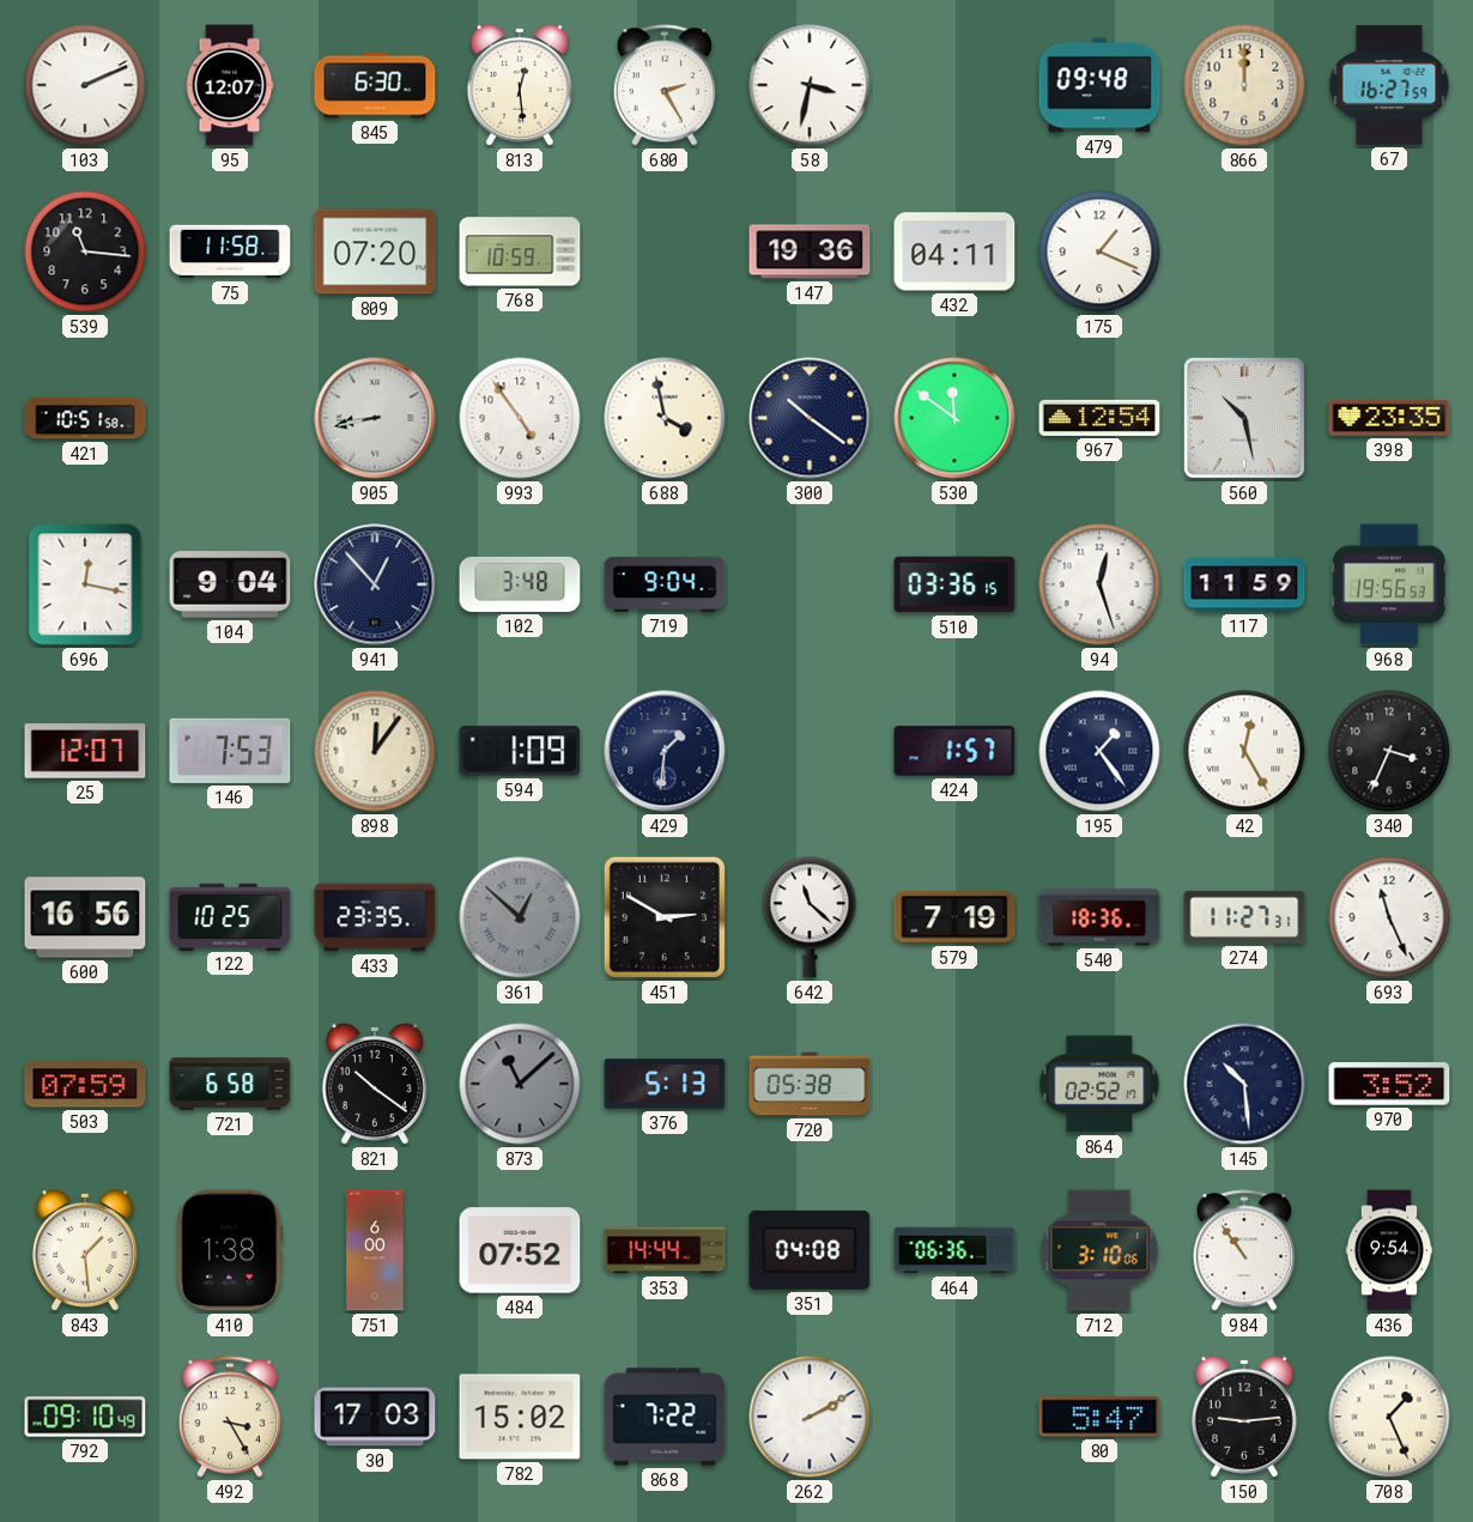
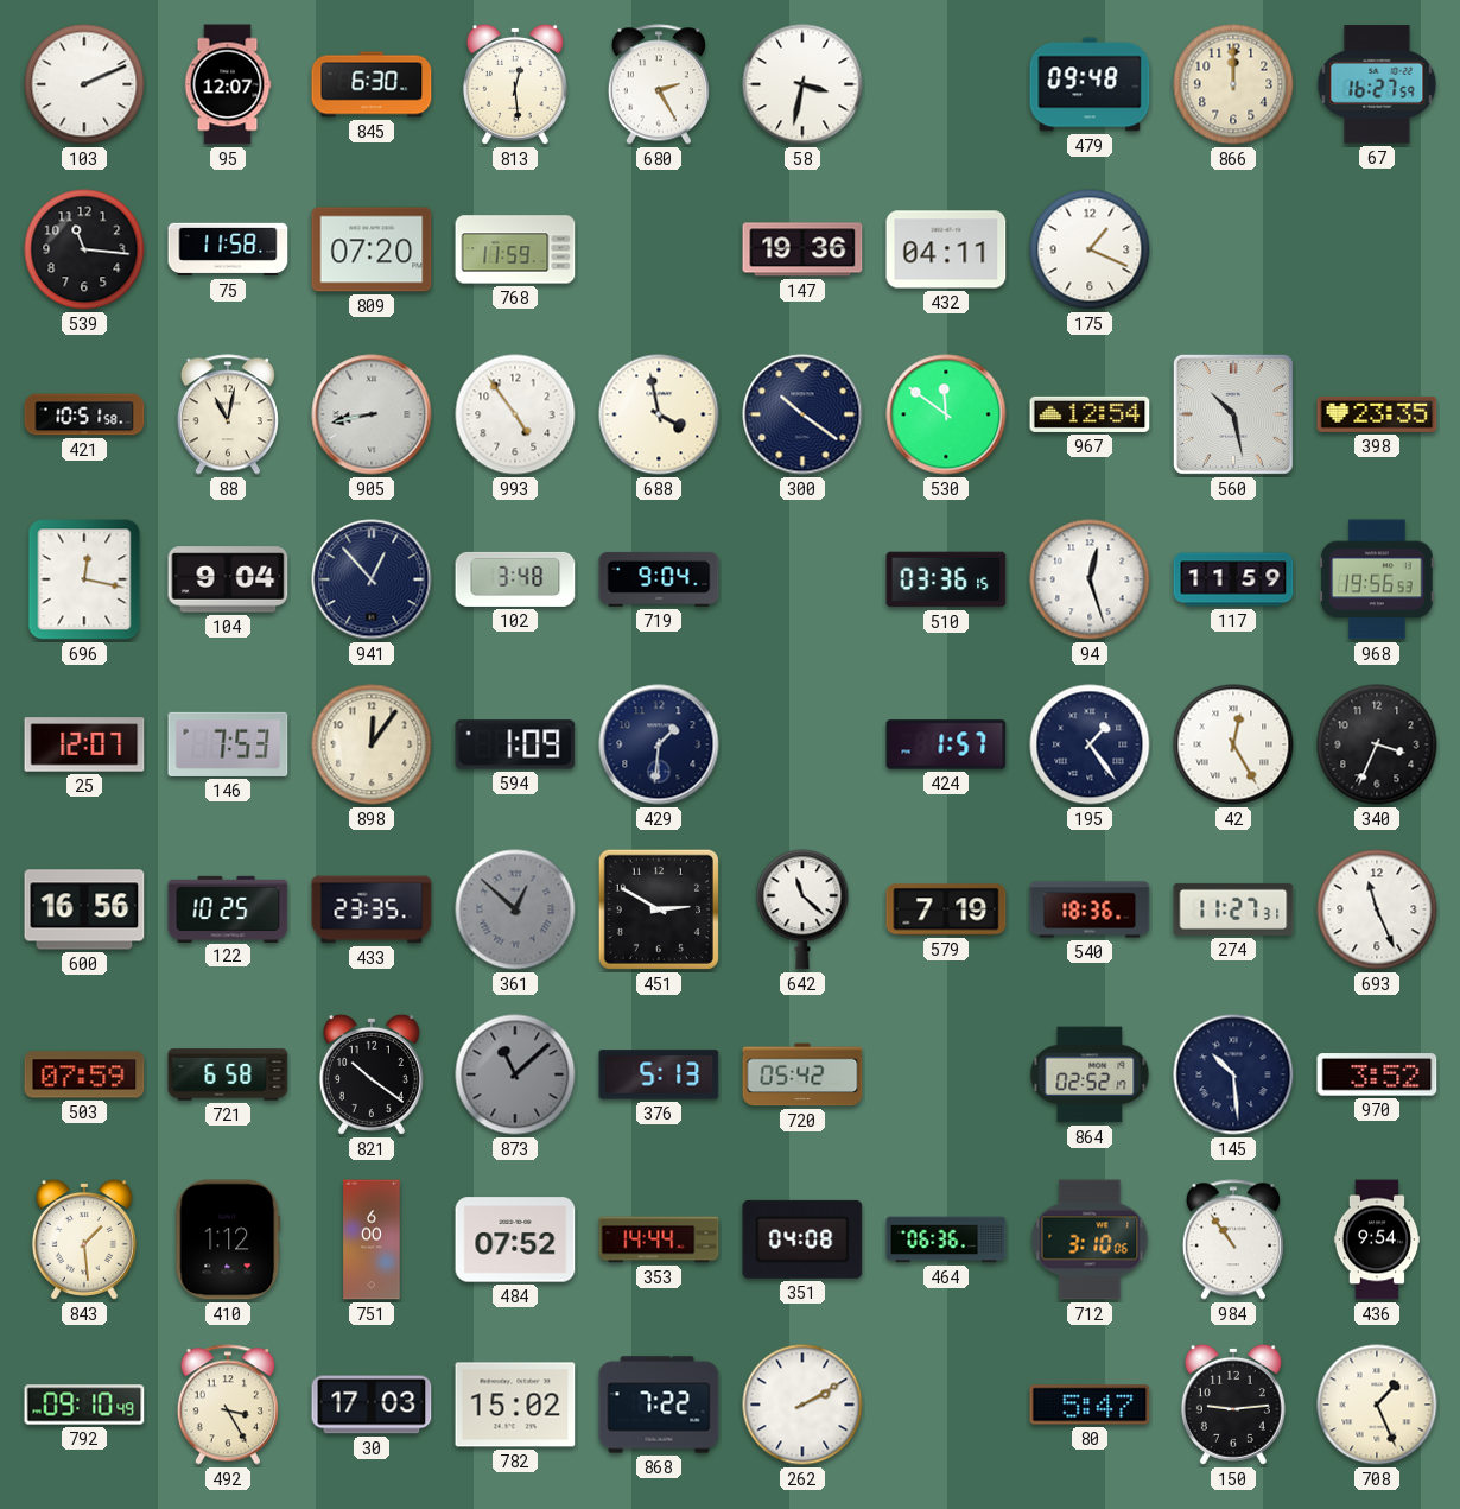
768: 10:59 -> 11:59
88: none -> 11:02
720: 05:38 -> 05:42
410: 1:38 -> 1:12
